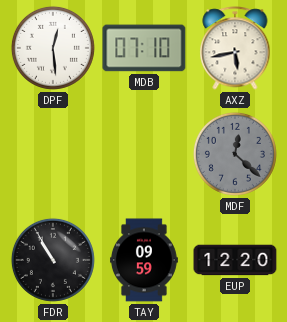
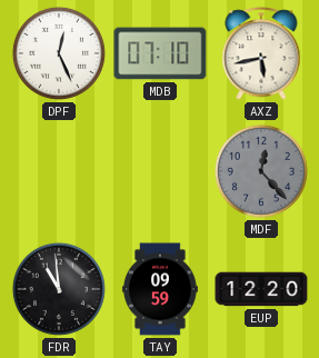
DPF: 12:29 -> 12:26
MDF: 12:22 -> 12:23
FDR: 10:55 -> 10:59
